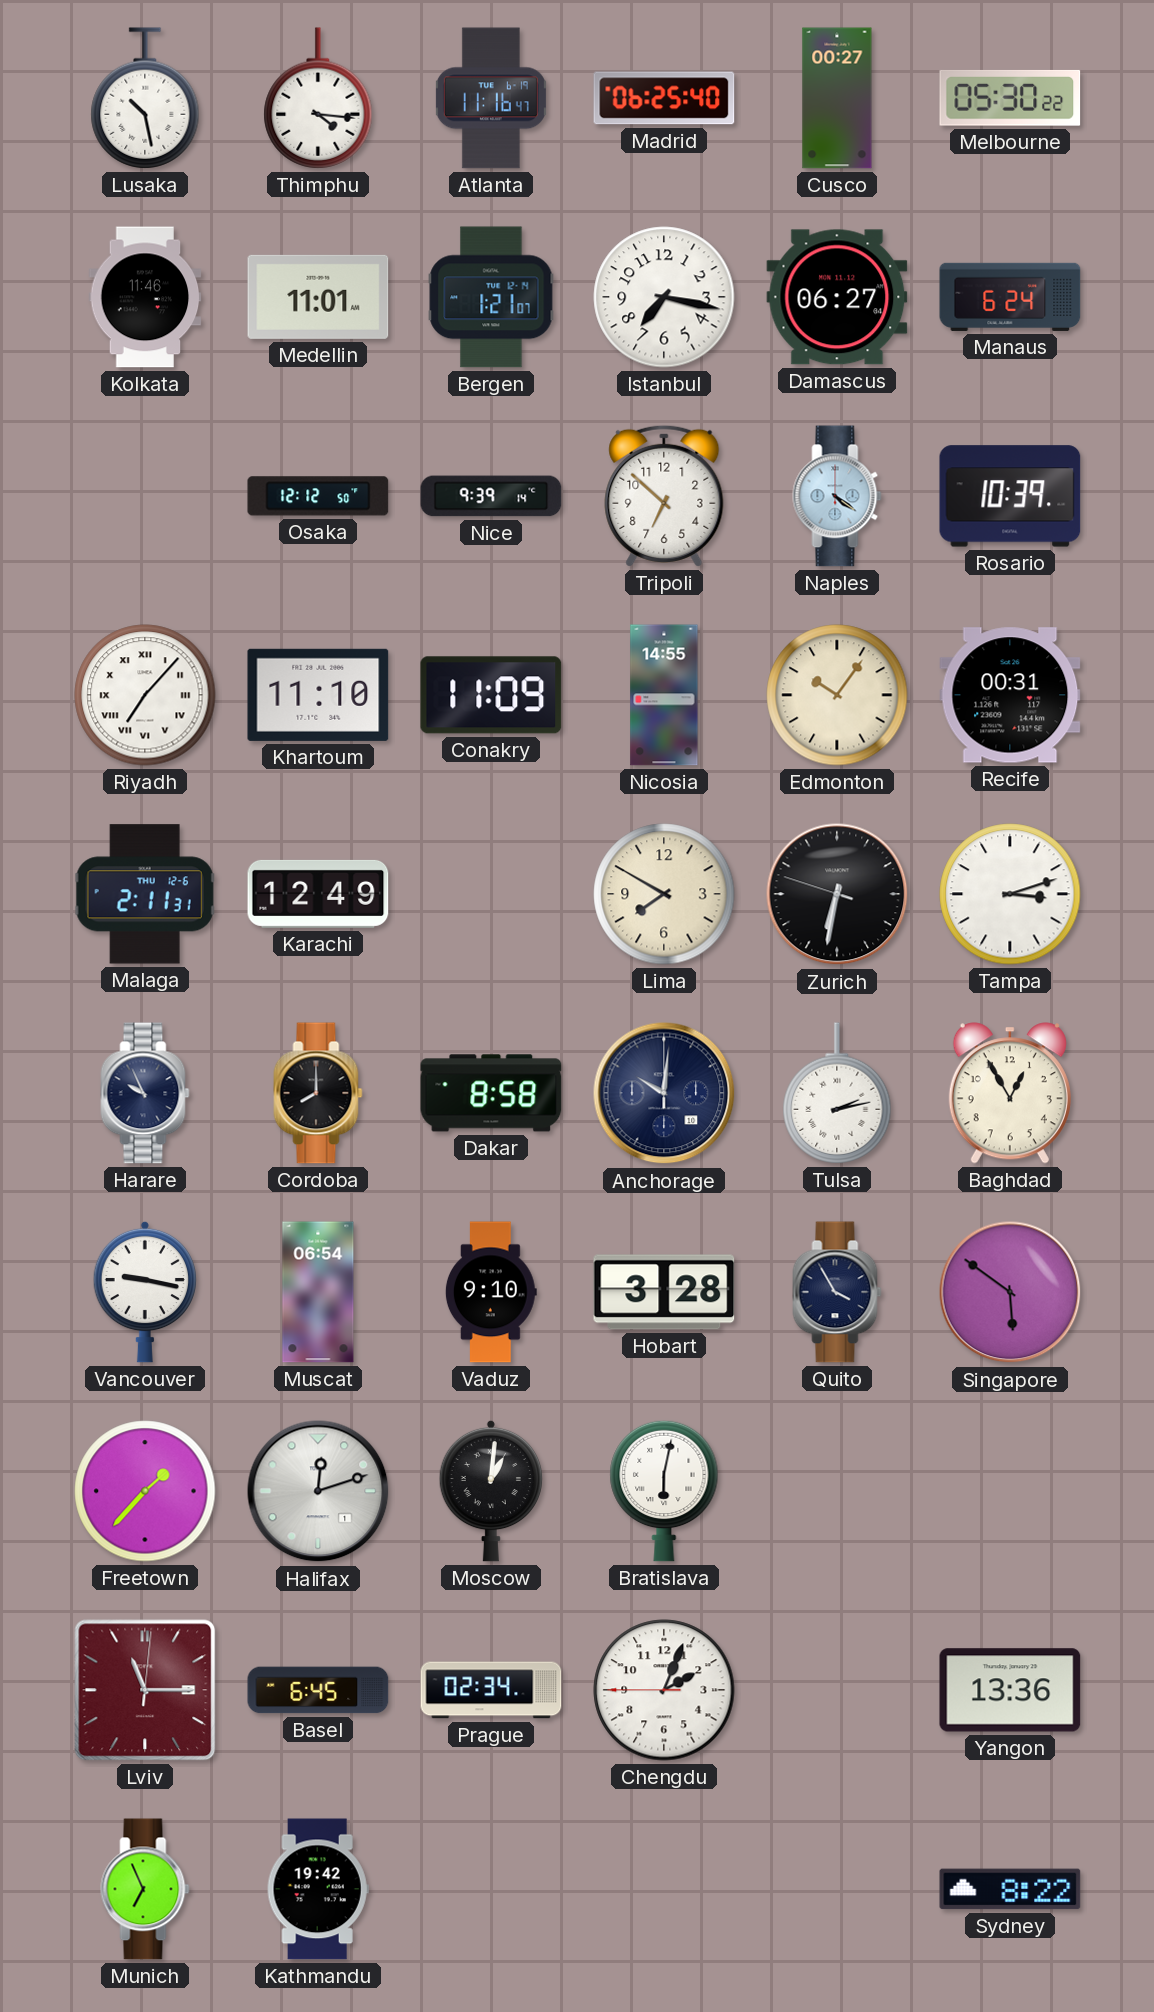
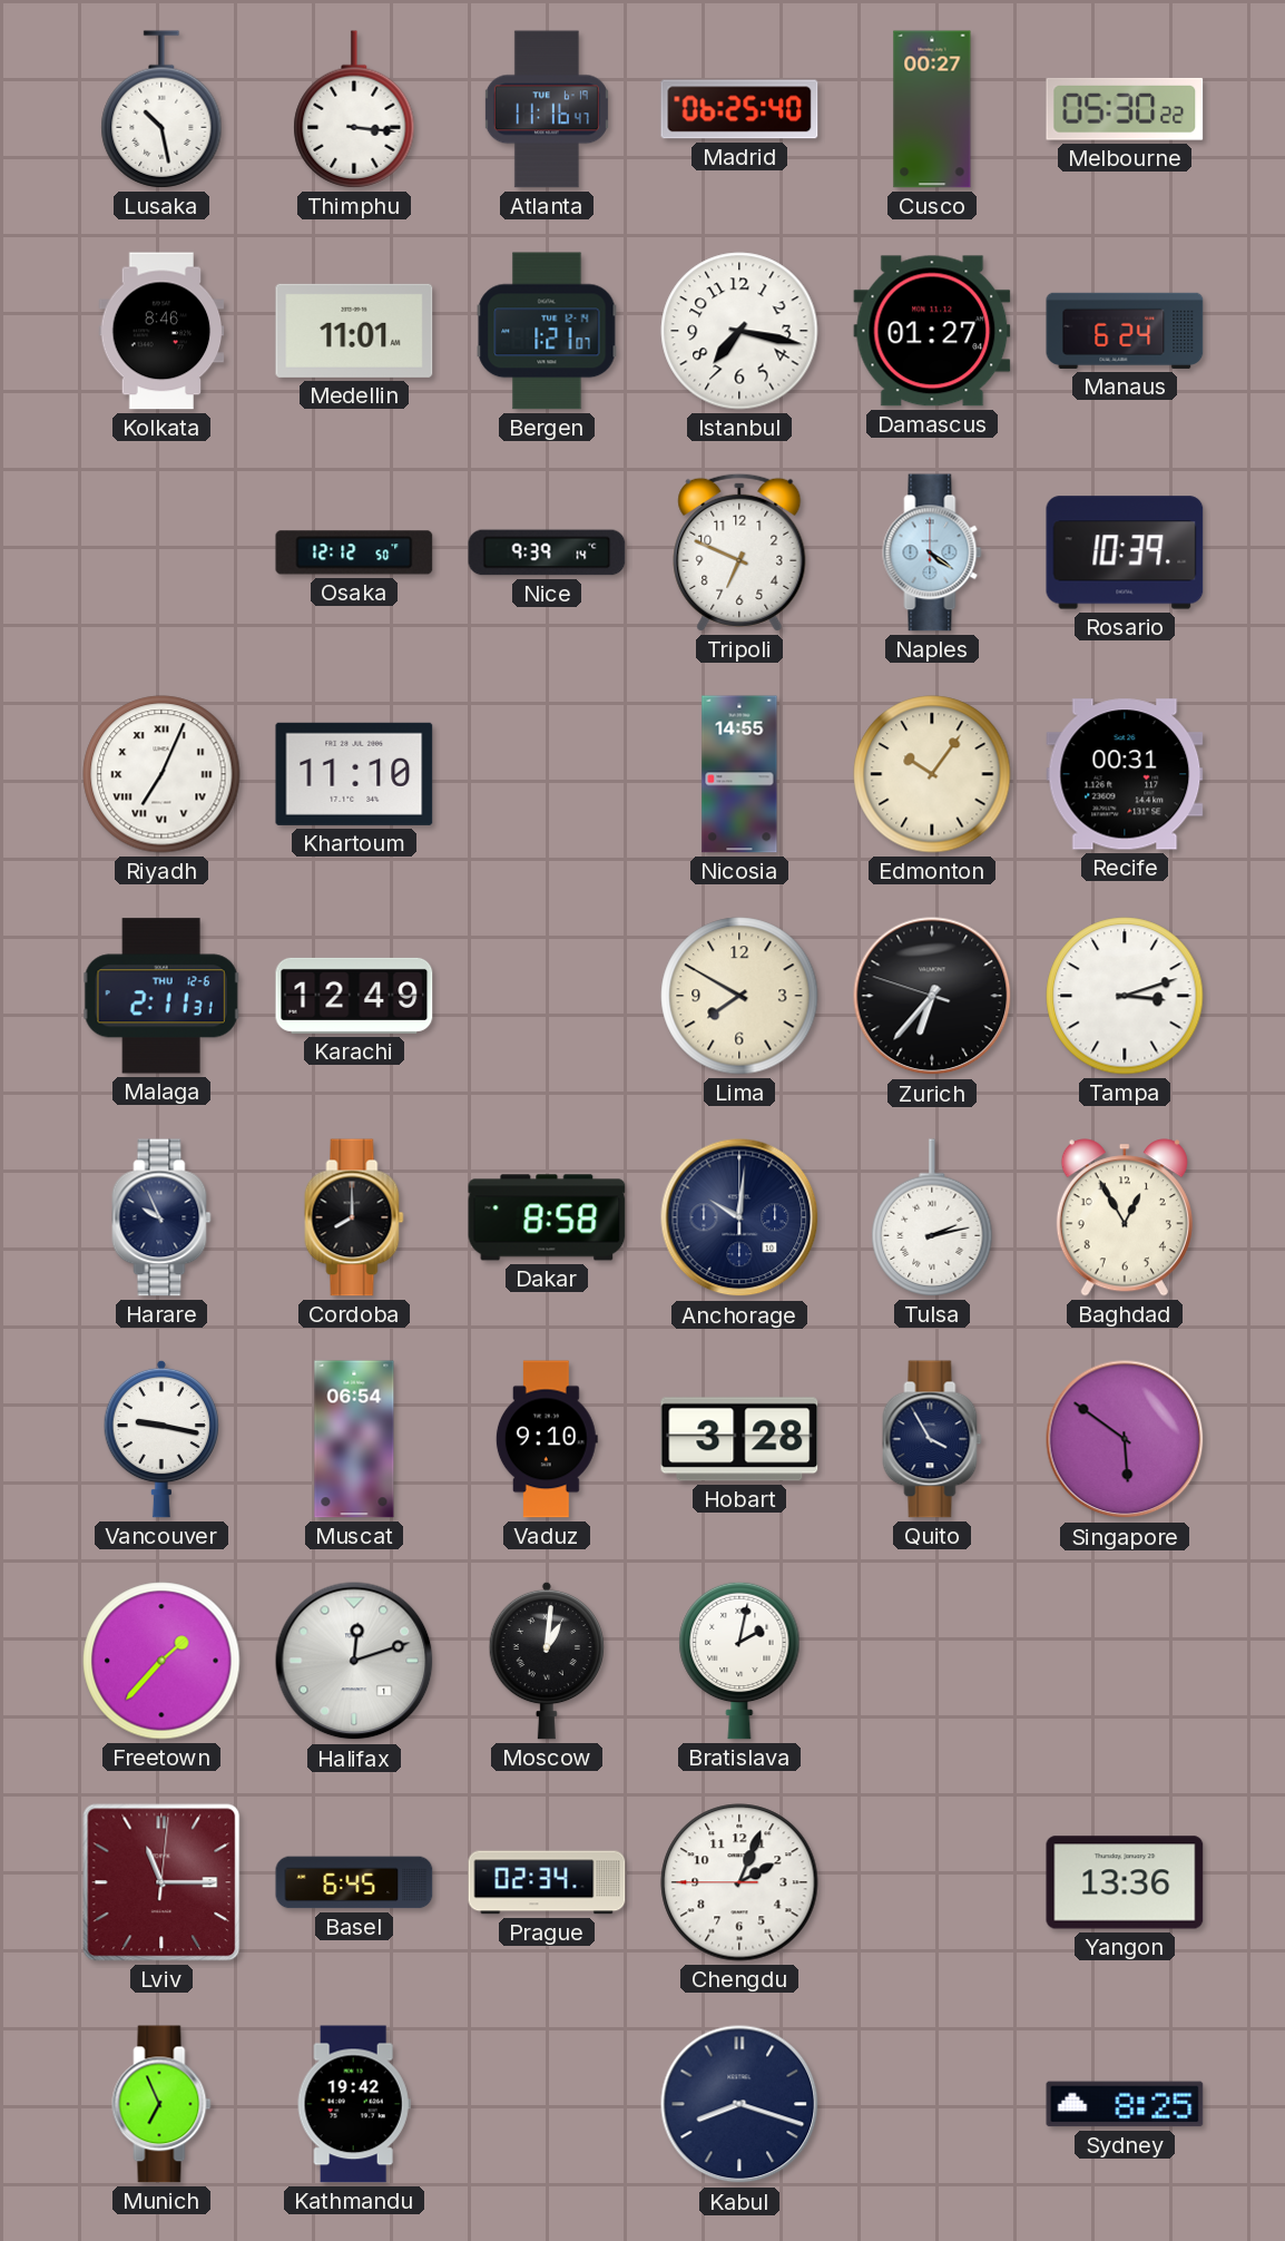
Thimphu: 4:16 -> 3:16
Kolkata: 11:46 -> 8:46
Damascus: 06:27 -> 01:27
Tripoli: 6:52 -> 6:49
Riyadh: 7:07 -> 7:04
Conakry: 11:09 -> none
Zurich: 6:31 -> 6:36
Bratislava: 6:02 -> 2:02
Kabul: none -> 8:18
Sydney: 8:22 -> 8:25
